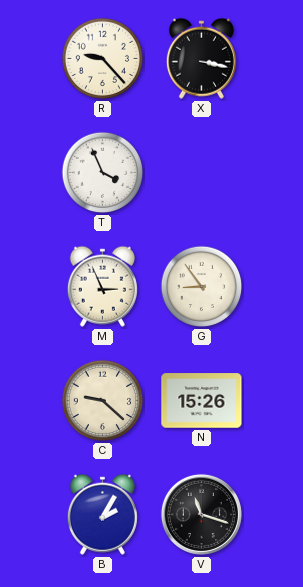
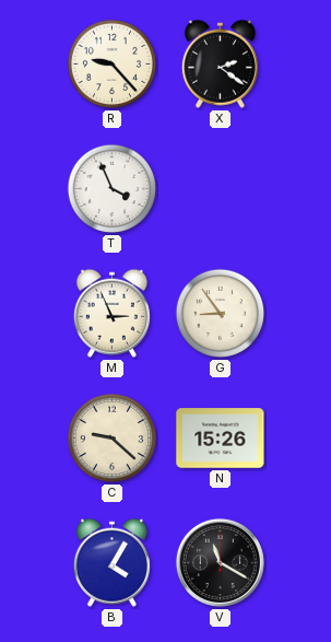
X: 3:17 -> 2:21
B: 2:05 -> 4:05
V: 11:18 -> 11:20
